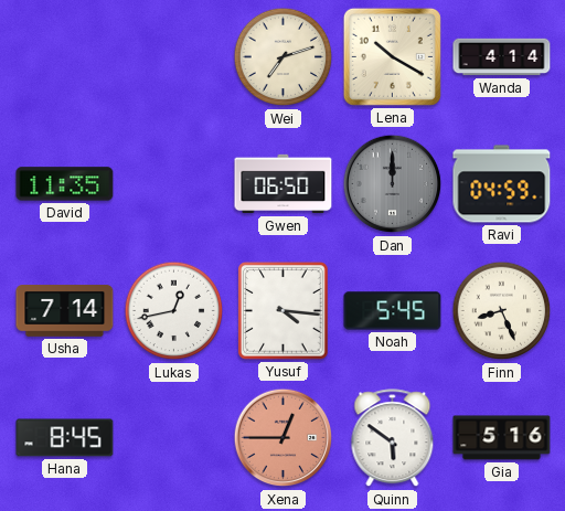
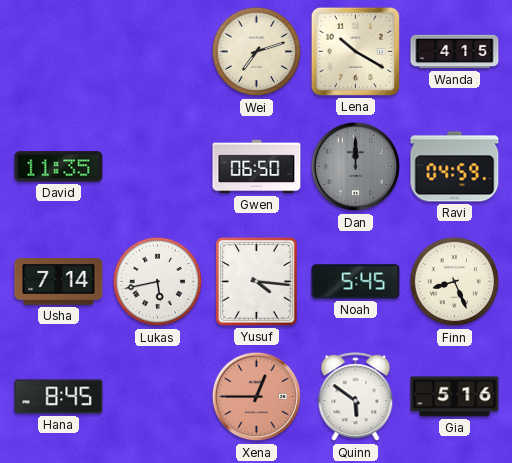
Wanda: 4:14 -> 4:15
Lukas: 12:43 -> 5:43
